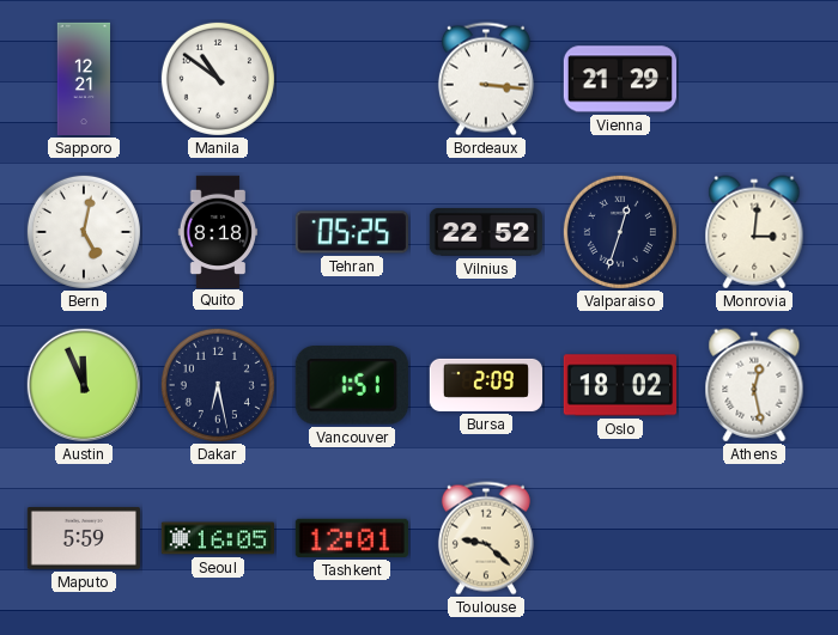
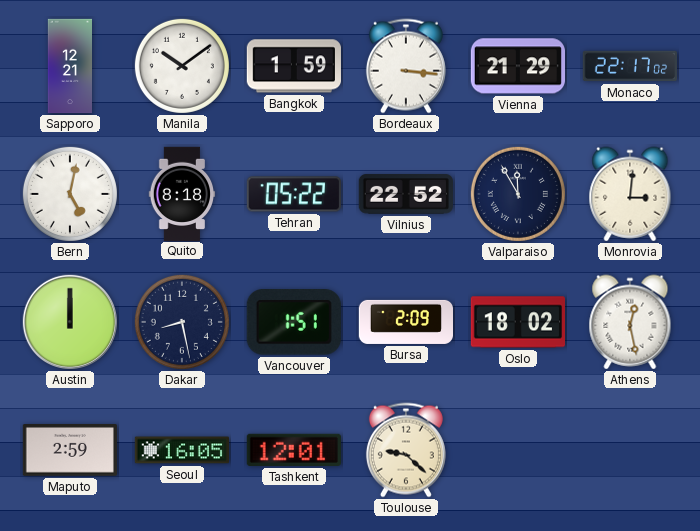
Manila: 10:51 -> 10:09
Bangkok: none -> 1:59
Monaco: none -> 22:17
Tehran: 05:25 -> 05:22
Valparaiso: 12:33 -> 11:55
Austin: 11:56 -> 12:00
Dakar: 6:28 -> 8:28
Maputo: 5:59 -> 2:59
